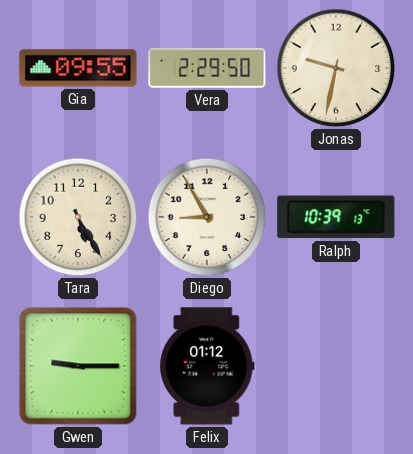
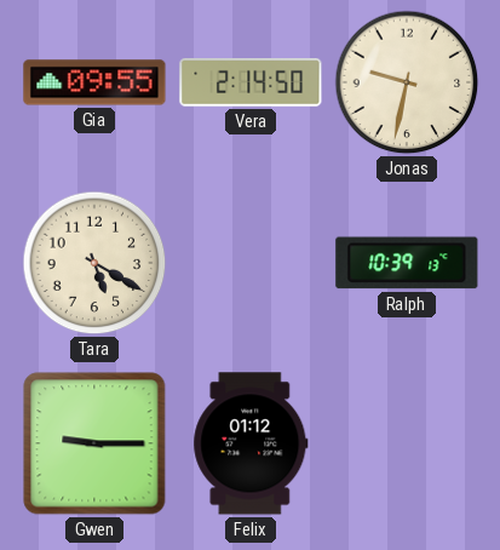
Vera: 2:29 -> 2:14
Tara: 5:25 -> 5:20
Diego: 8:55 -> none
